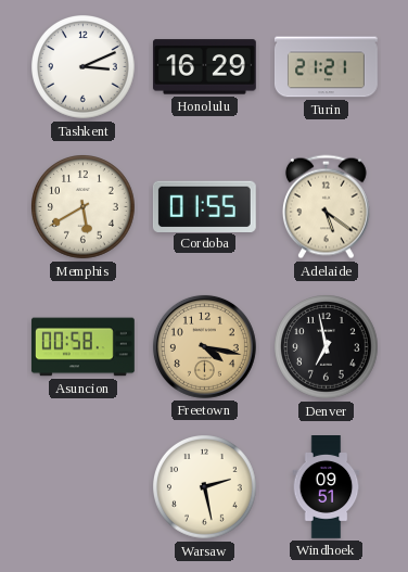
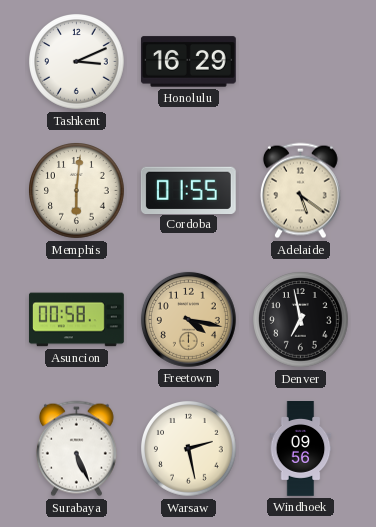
Turin: 21:21 -> none
Memphis: 5:40 -> 6:01
Surabaya: none -> 5:26
Windhoek: 09:51 -> 09:56
